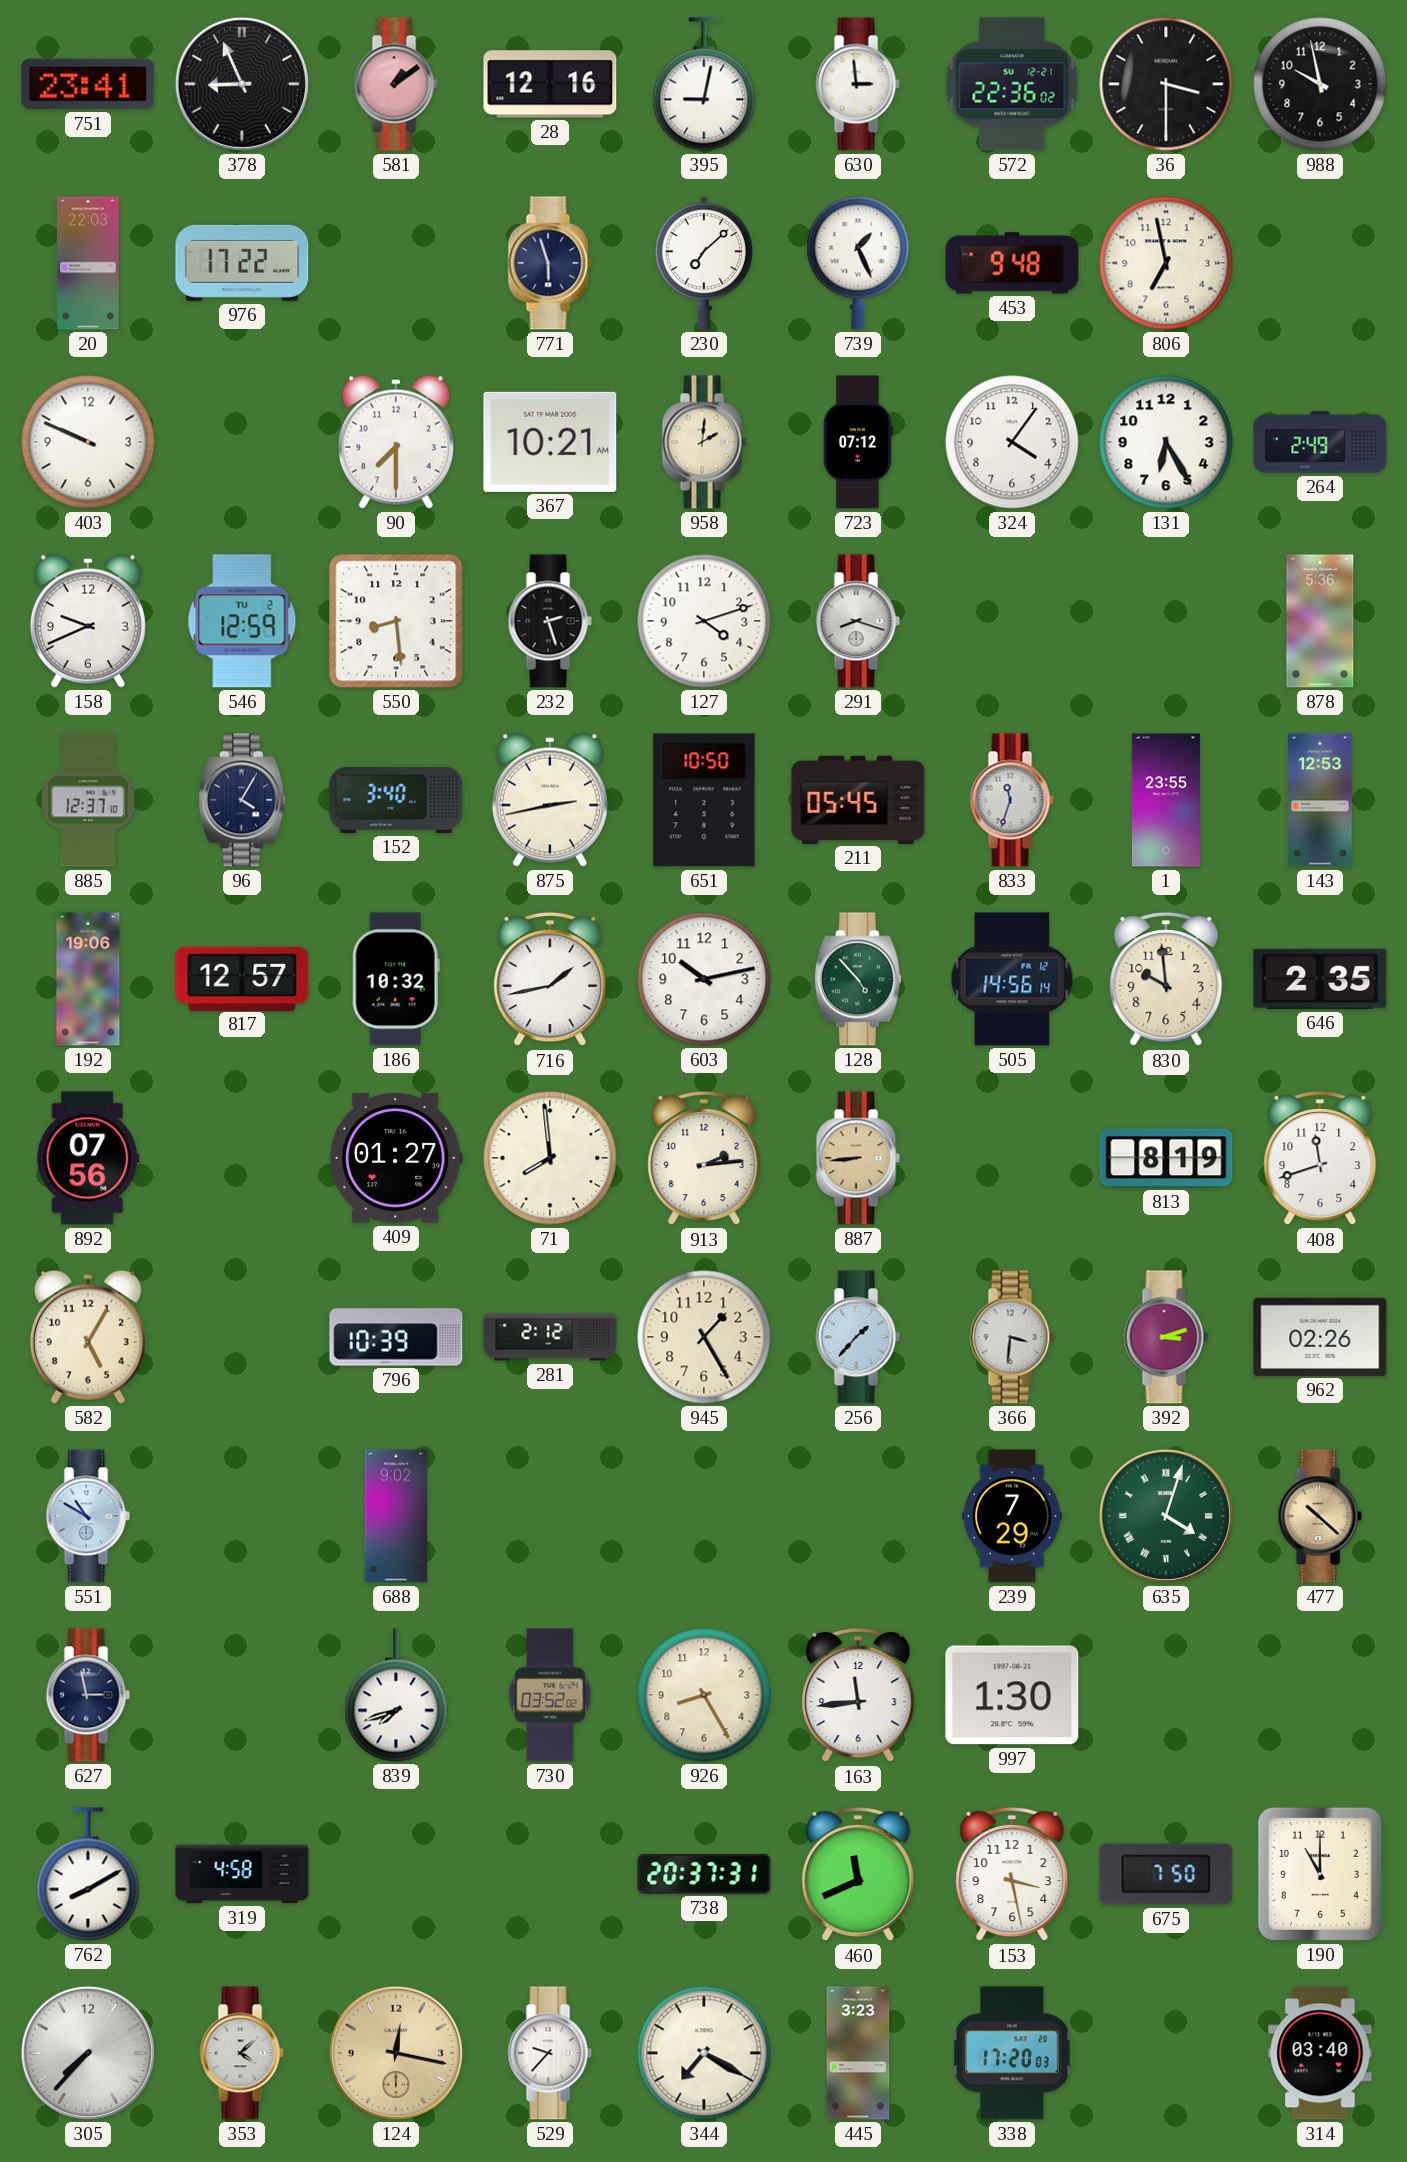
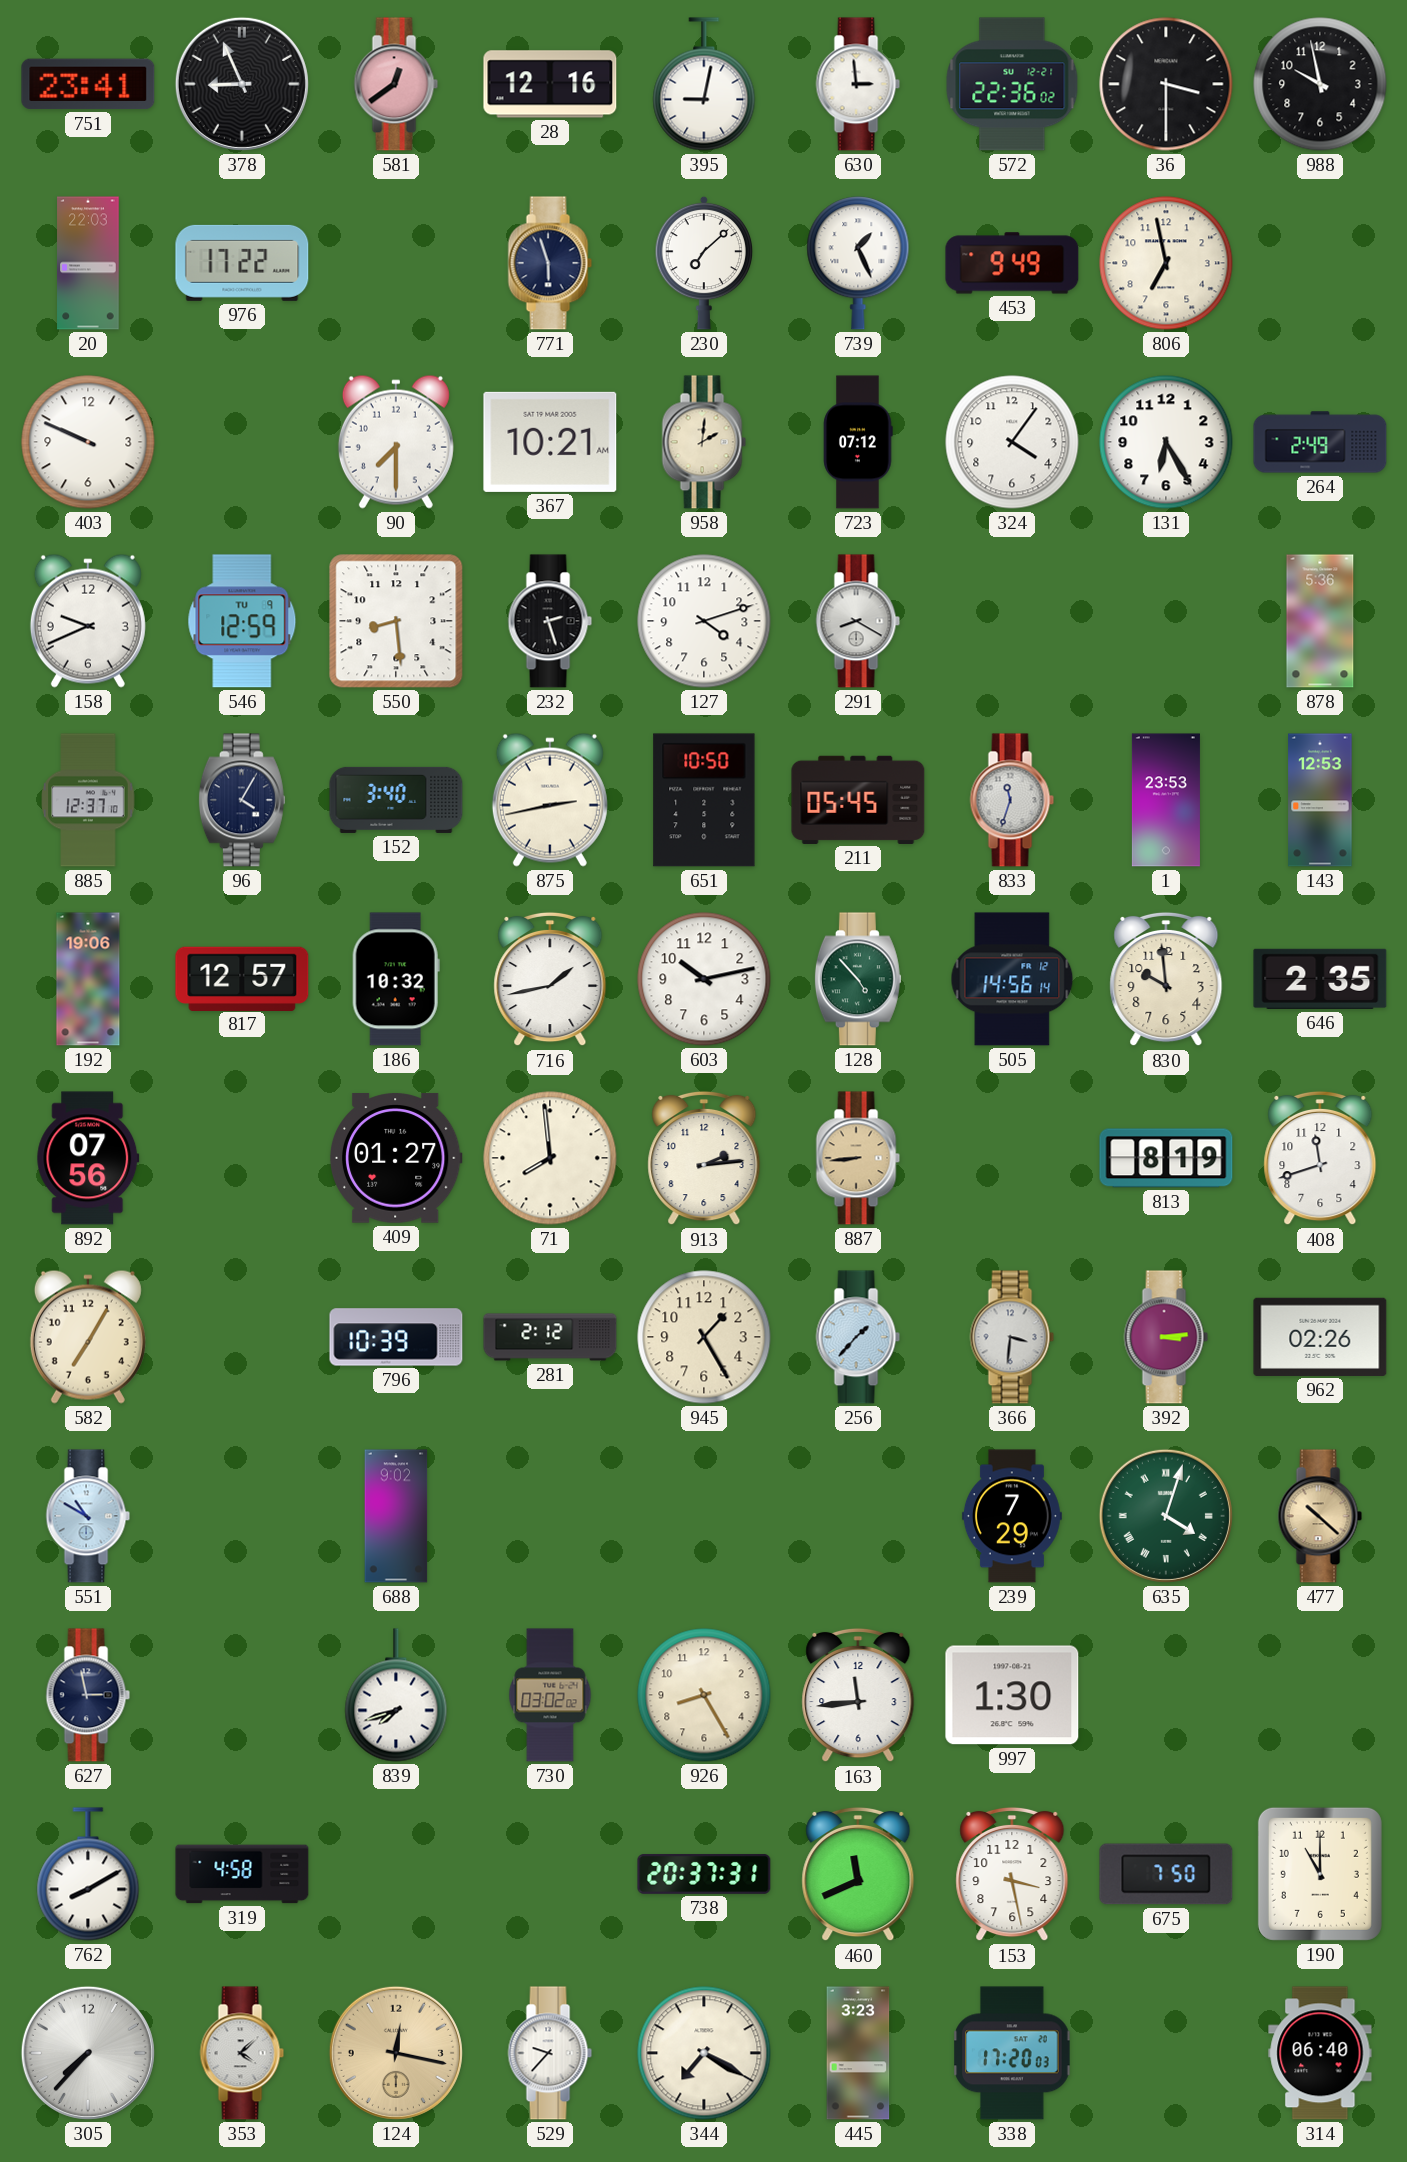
581: 1:09 -> 12:39
453: 9:48 -> 9:49
546 date: TU 2 -> TU 9
291: 8:18 -> 8:20
1: 23:55 -> 23:53
582: 5:05 -> 7:05
392: 3:12 -> 3:14
730: 03:52 -> 03:02
314: 03:40 -> 06:40
